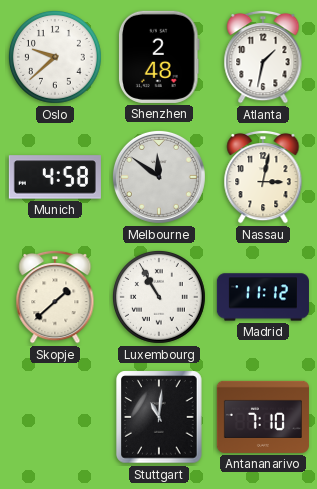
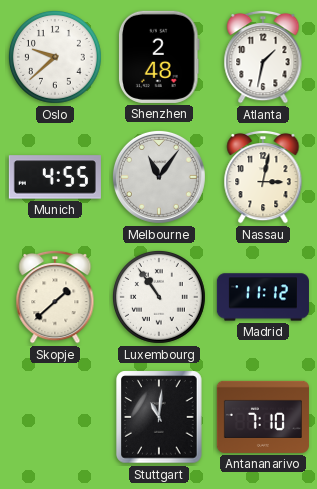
Munich: 4:58 -> 4:55
Melbourne: 11:51 -> 11:06
Luxembourg: 10:55 -> 10:54
